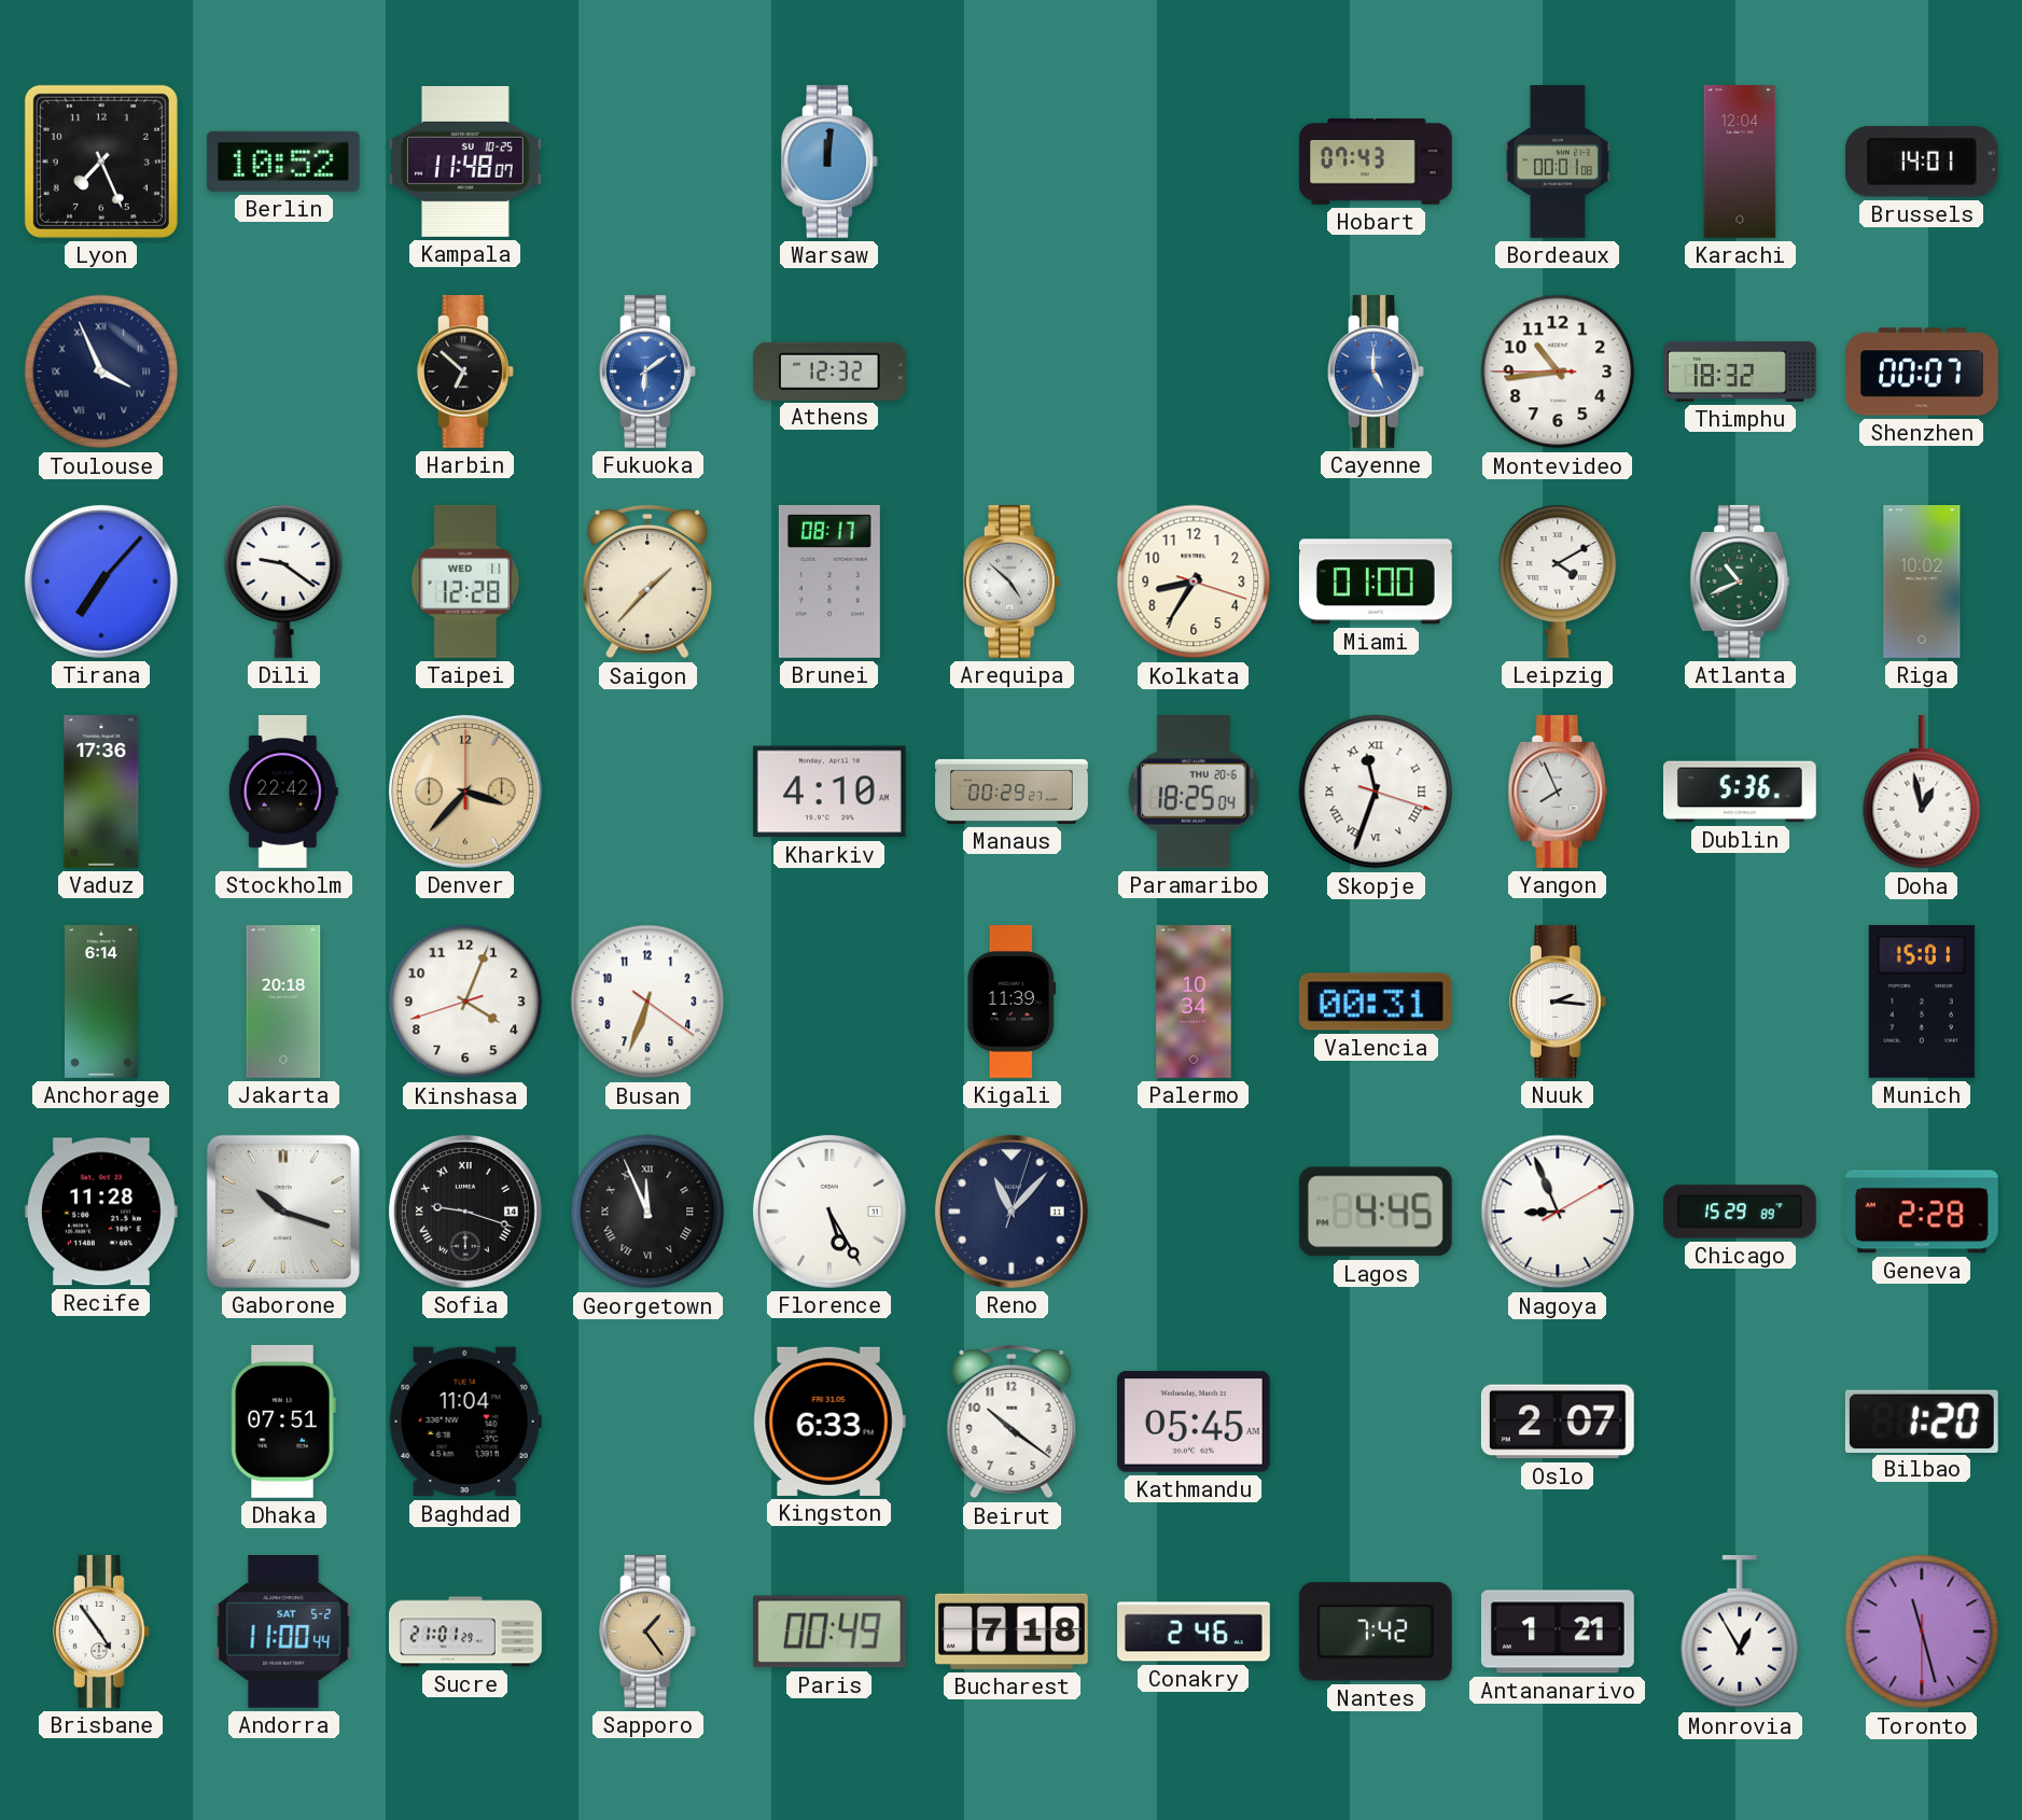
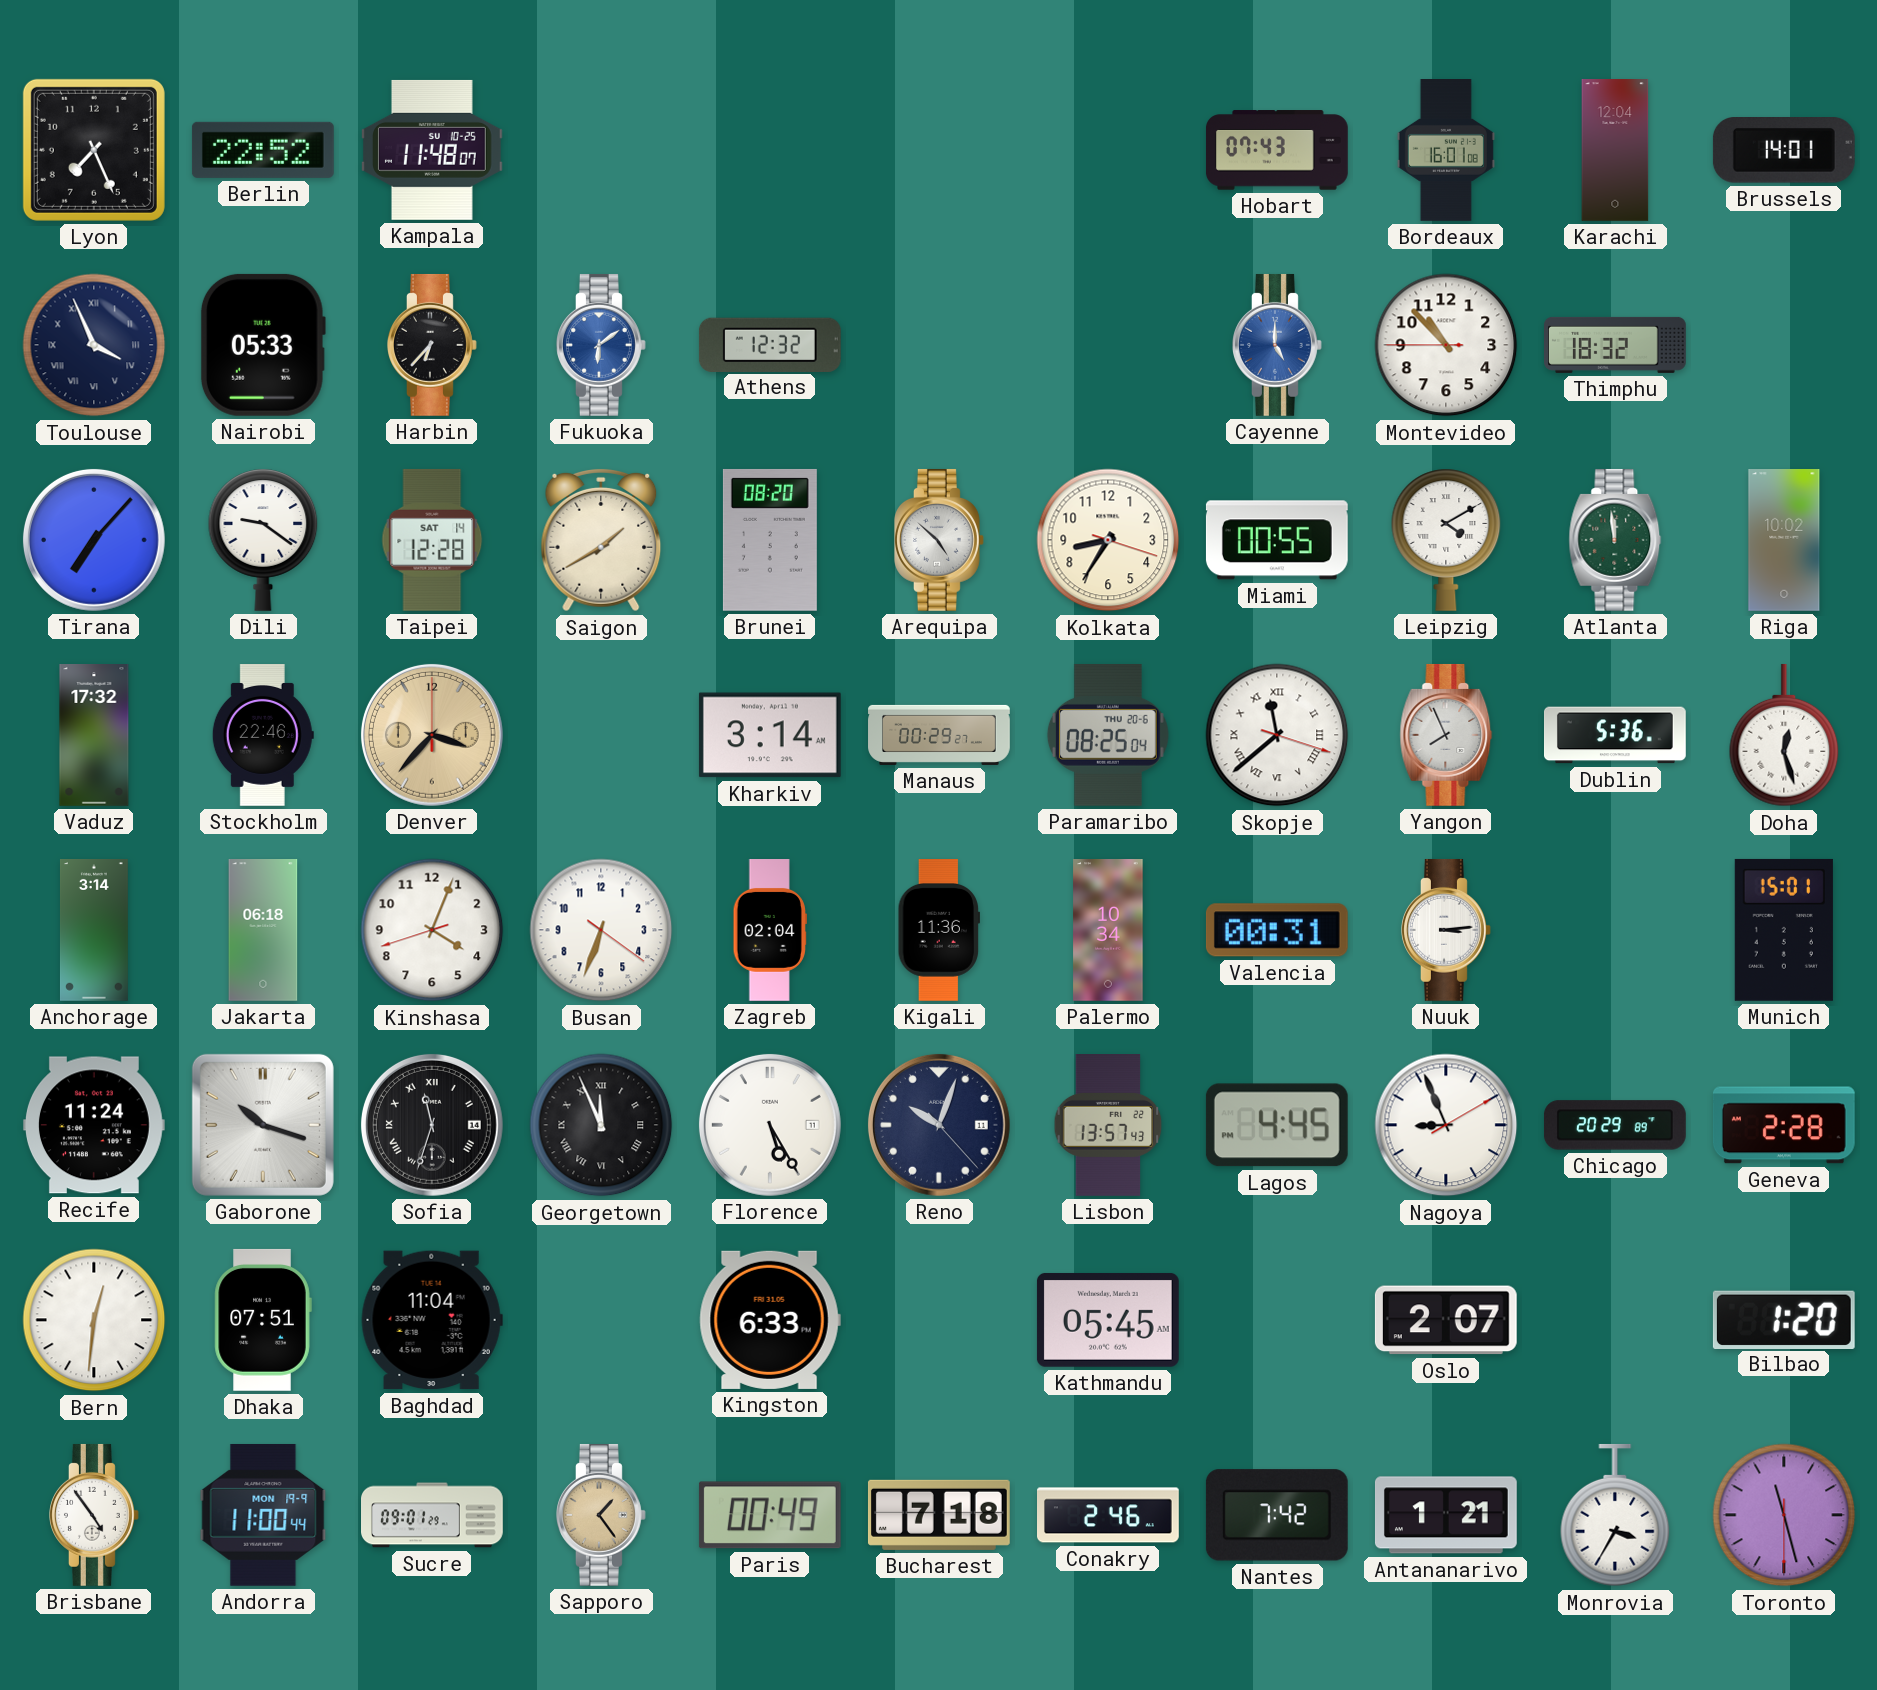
Berlin: 10:52 -> 22:52
Warsaw: 12:01 -> none
Bordeaux: 00:01 -> 16:01
Nairobi: none -> 05:33
Harbin: 6:52 -> 6:37
Montevideo: 10:43 -> 10:52
Shenzhen: 00:07 -> none
Taipei date: WED 11 -> SAT 14
Saigon: 1:37 -> 1:40
Brunei: 08:17 -> 08:20
Miami: 01:00 -> 00:55
Atlanta: 10:41 -> 11:59
Vaduz: 17:36 -> 17:32
Stockholm: 22:42 -> 22:46
Kharkiv: 4:10 -> 3:14
Paramaribo: 18:25 -> 08:25
Skopje: 11:33 -> 11:38
Doha: 12:58 -> 12:27
Anchorage: 6:14 -> 3:14
Jakarta: 20:18 -> 06:18
Zagreb: none -> 02:04
Kigali: 11:39 -> 11:36
Nuuk: 2:16 -> 3:14
Recife: 11:28 -> 11:24
Sofia: 9:18 -> 11:33
Reno: 11:07 -> 10:03
Lisbon: none -> 13:57
Chicago: 15:29 -> 20:29
Bern: none -> 12:31
Beirut: 10:21 -> none
Andorra date: SAT 5-2 -> MON 19-9
Sucre: 21:01 -> 09:01
Monrovia: 12:55 -> 3:35
